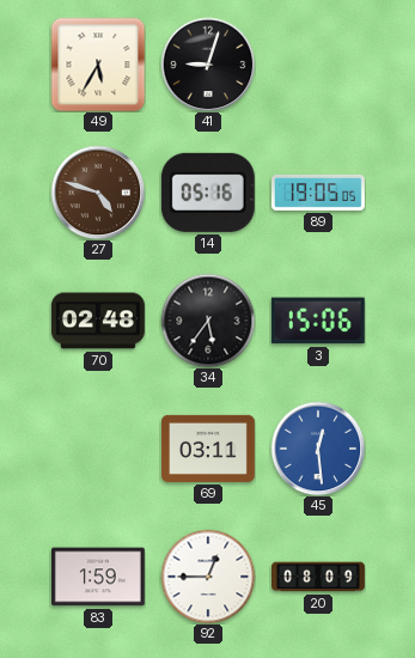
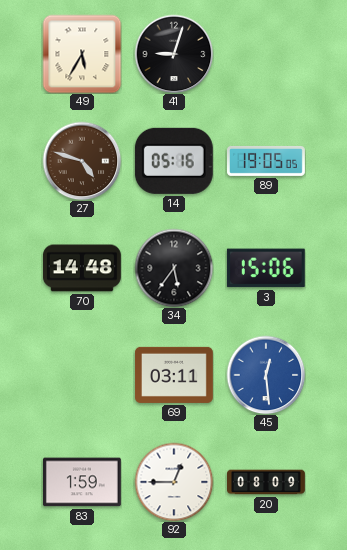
70: 02:48 -> 14:48
